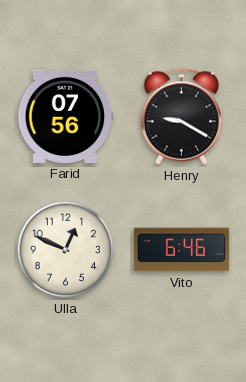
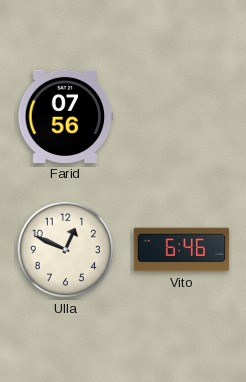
Henry: 9:20 -> none
